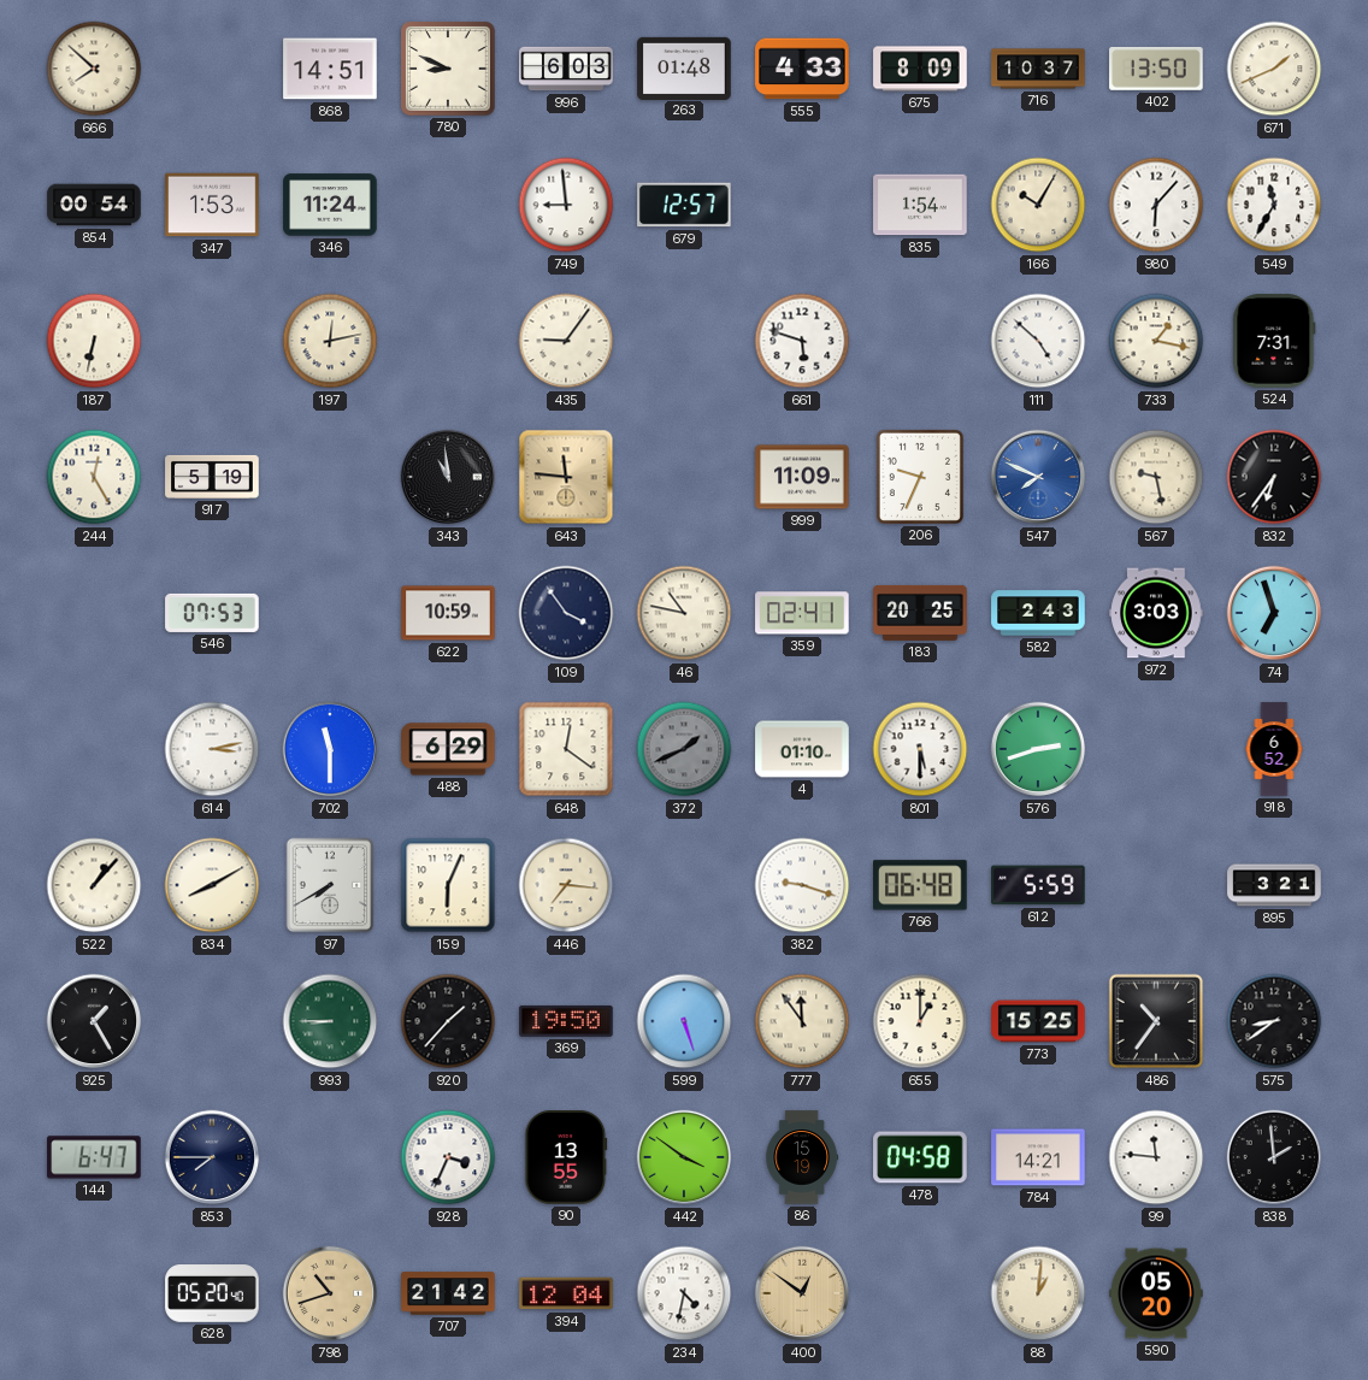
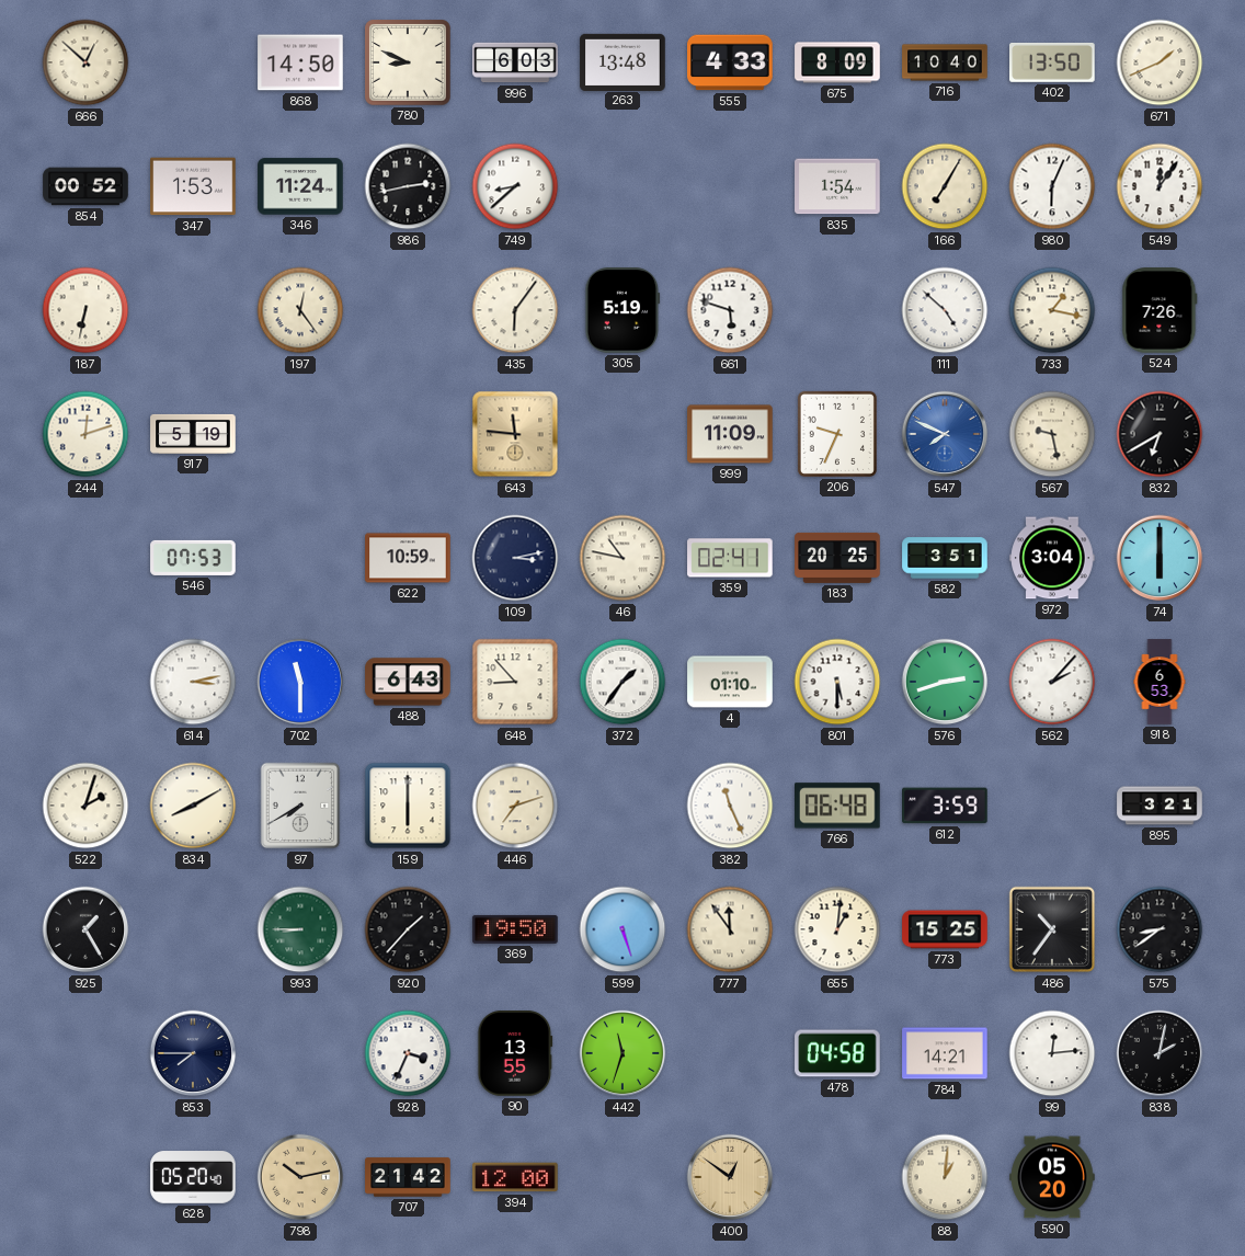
666: 7:52 -> 12:52
868: 14:51 -> 14:50
263: 01:48 -> 13:48
716: 10:37 -> 10:40
854: 00:54 -> 00:52
986: none -> 2:43
749: 8:59 -> 8:38
679: 12:57 -> none
166: 10:05 -> 7:05
980: 6:07 -> 6:04
549: 11:35 -> 12:06
197: 12:13 -> 12:24
435: 9:06 -> 6:06
305: none -> 5:19
524: 7:31 -> 7:26
244: 12:25 -> 12:12
343: 10:59 -> none
832: 6:36 -> 6:40
109: 3:54 -> 3:13
582: 2:43 -> 3:51
972: 3:03 -> 3:04
74: 6:57 -> 6:00
488: 6:29 -> 6:43
648: 12:21 -> 8:53
372: 1:41 -> 1:36
372 dial: grey -> white
562: none -> 2:07
918: 6:52 -> 6:53
522: 1:07 -> 2:03
159: 6:04 -> 6:00
446: 7:16 -> 7:12
382: 9:18 -> 11:26
612: 5:59 -> 3:59
655: 1:00 -> 1:01
144: 6:47 -> none
442: 3:51 -> 11:33
86: 15:19 -> none
99: 11:46 -> 12:14
838: 1:59 -> 2:02
798: 10:42 -> 10:13
394: 12:04 -> 12:00
234: 4:32 -> none
